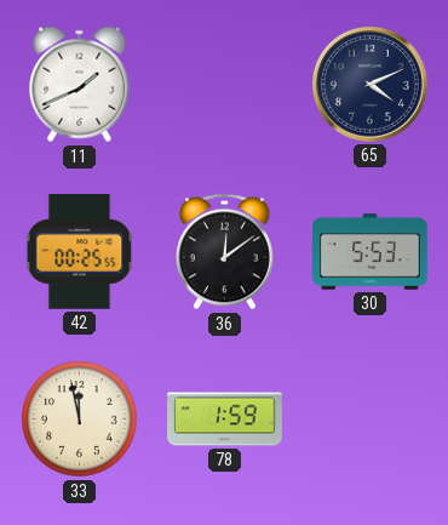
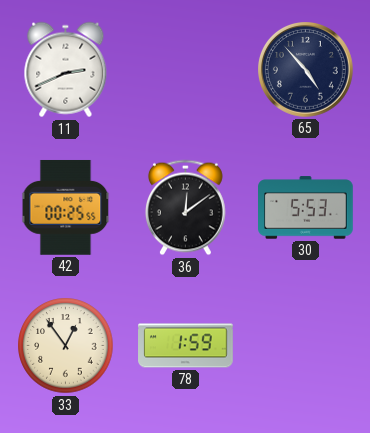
11: 1:41 -> 2:41
65: 4:11 -> 4:53
33: 11:58 -> 12:54
